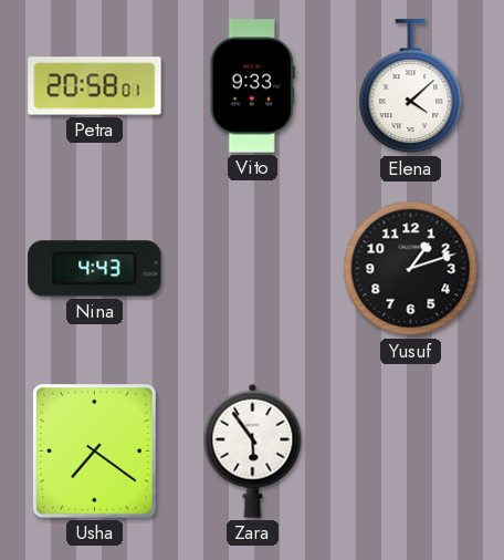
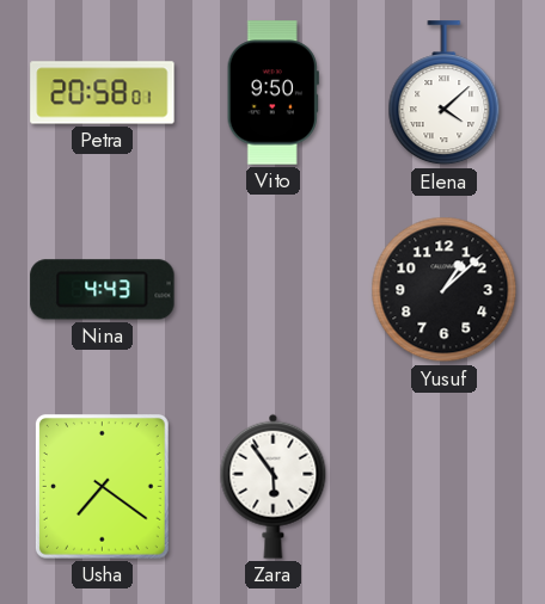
Vito: 9:33 -> 9:50
Yusuf: 1:12 -> 1:08
